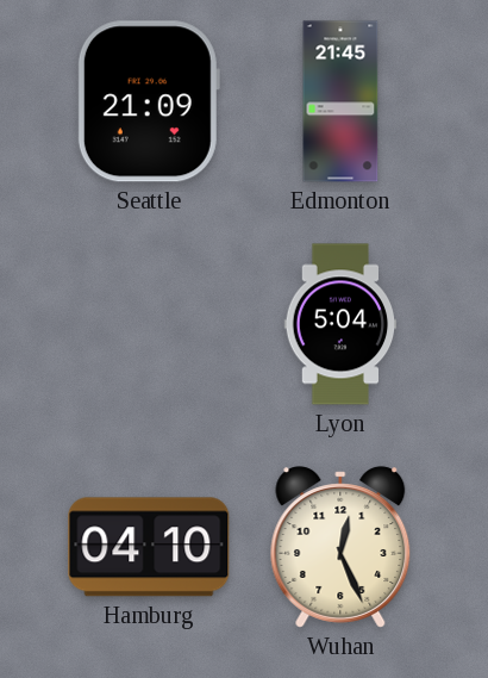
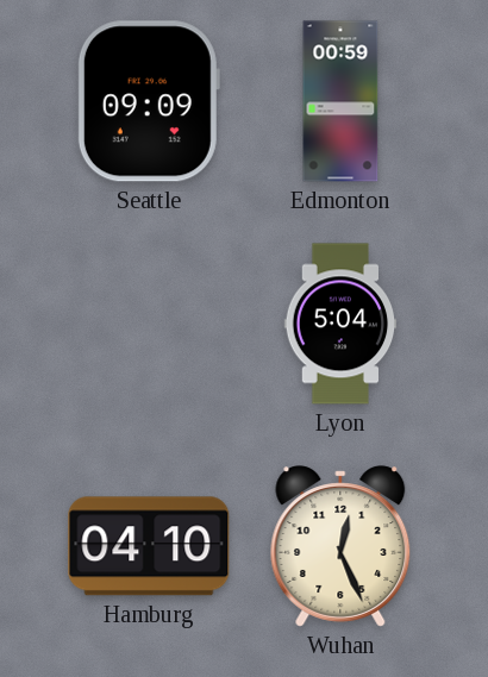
Seattle: 21:09 -> 09:09
Edmonton: 21:45 -> 00:59
